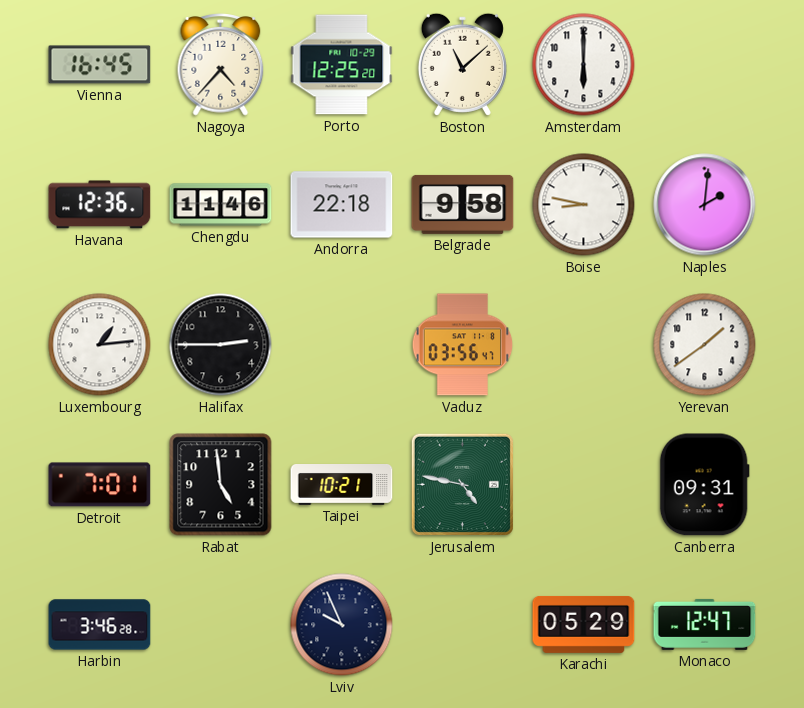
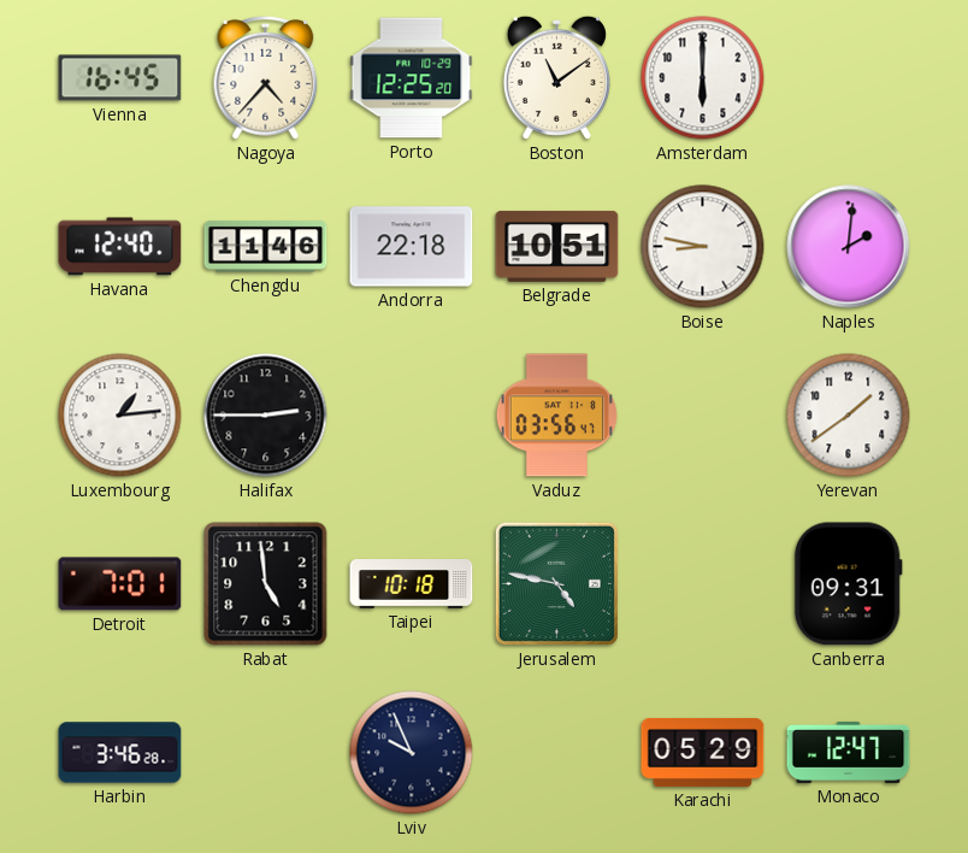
Boston: 11:08 -> 11:09
Havana: 12:36 -> 12:40
Belgrade: 9:58 -> 10:51
Taipei: 10:21 -> 10:18
